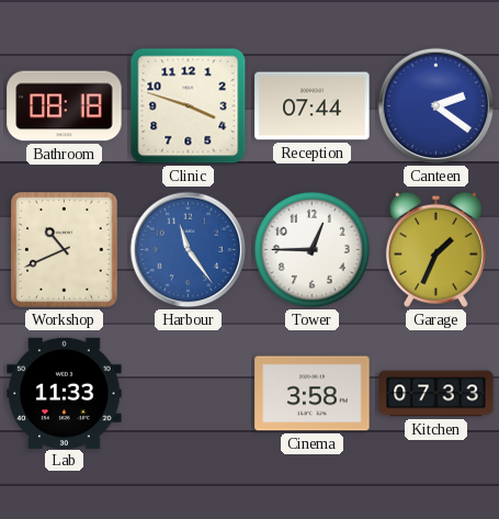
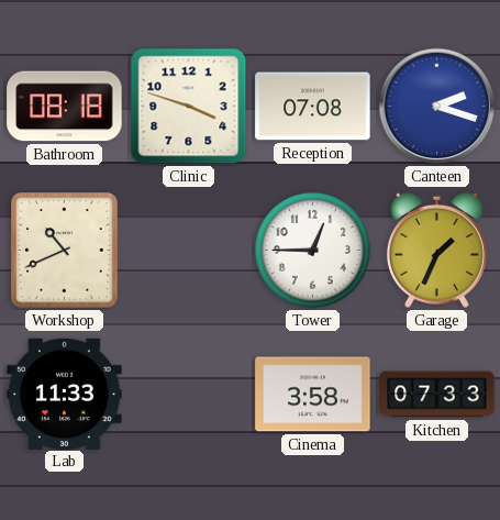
Reception: 07:44 -> 07:08
Canteen: 2:21 -> 2:18
Harbour: 11:24 -> none
